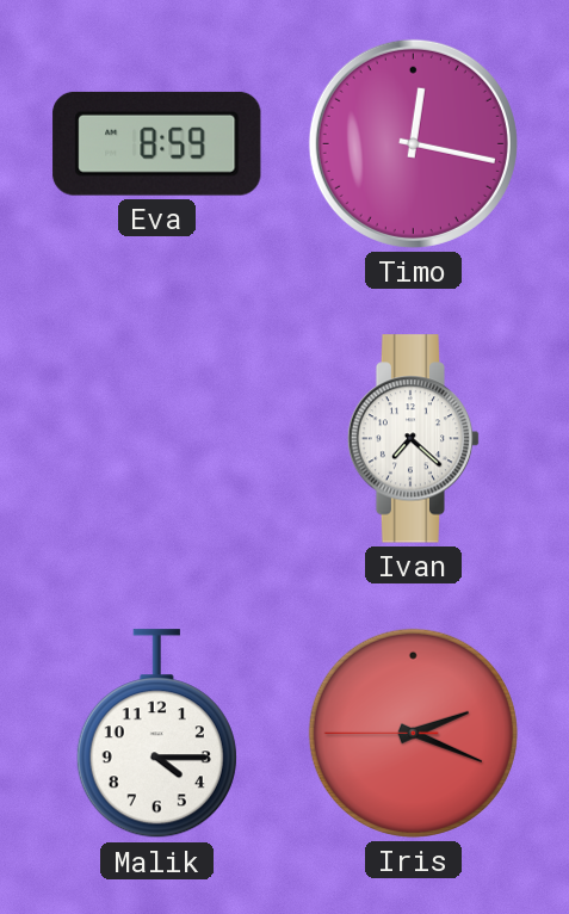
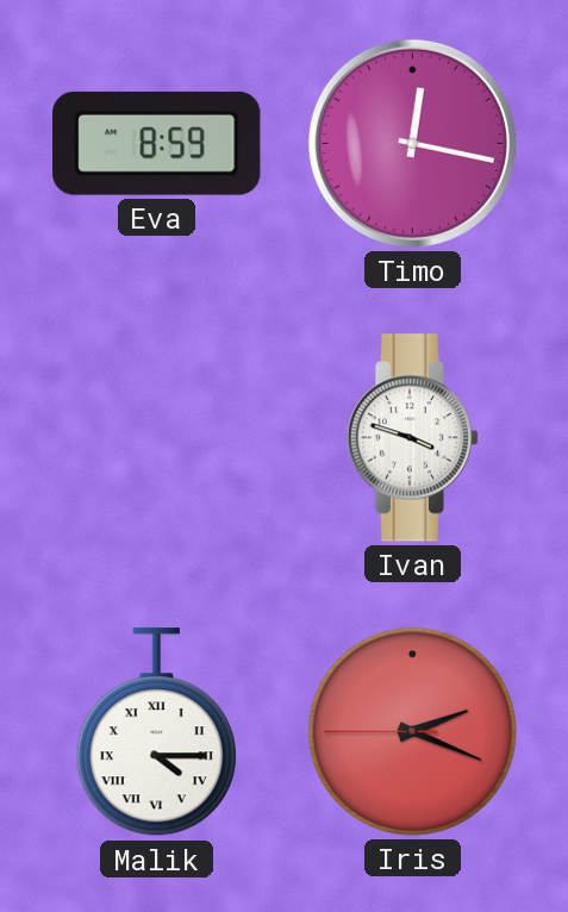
Ivan: 7:22 -> 3:48
Malik numerals: Arabic -> Roman
